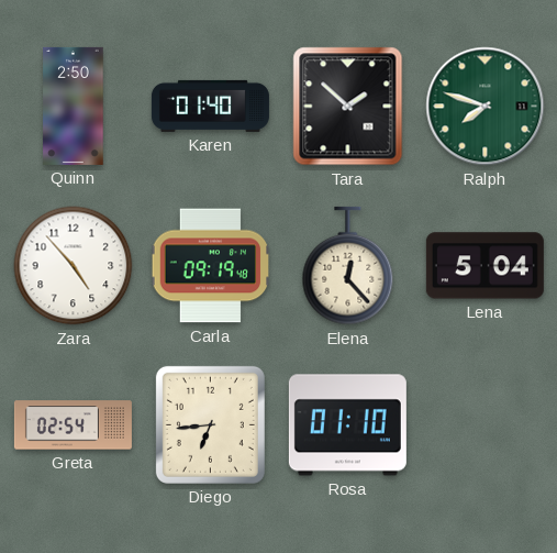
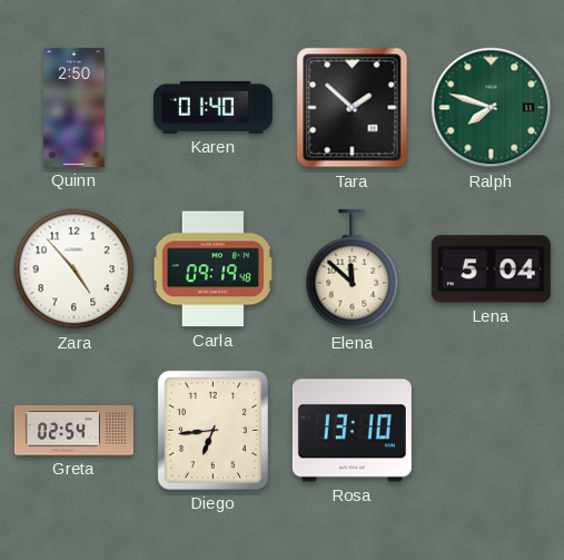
Elena: 12:23 -> 11:52
Rosa: 01:10 -> 13:10
